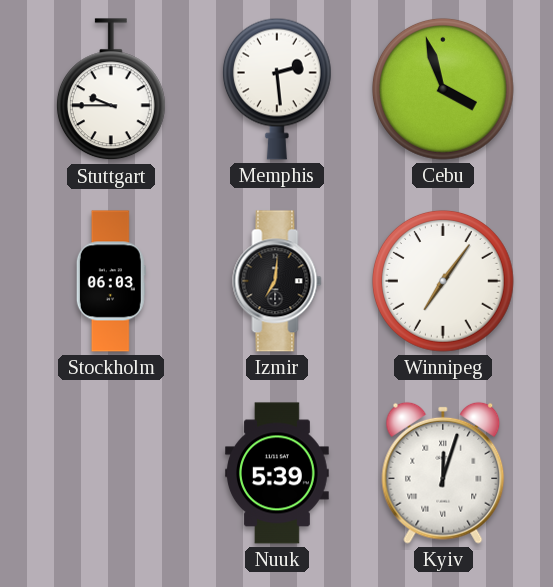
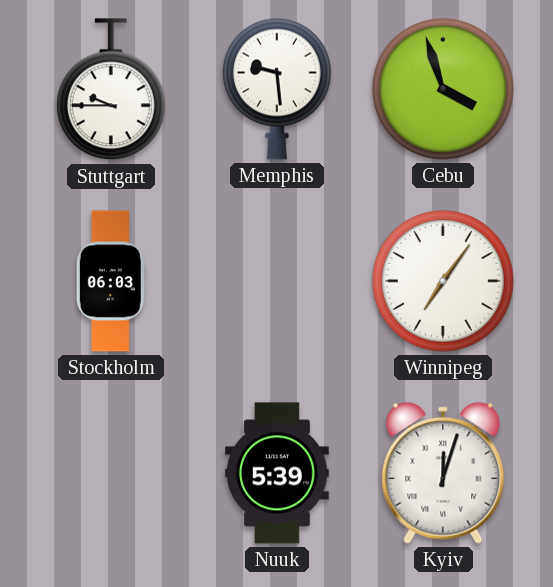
Memphis: 2:29 -> 9:29
Izmir: 7:01 -> none
